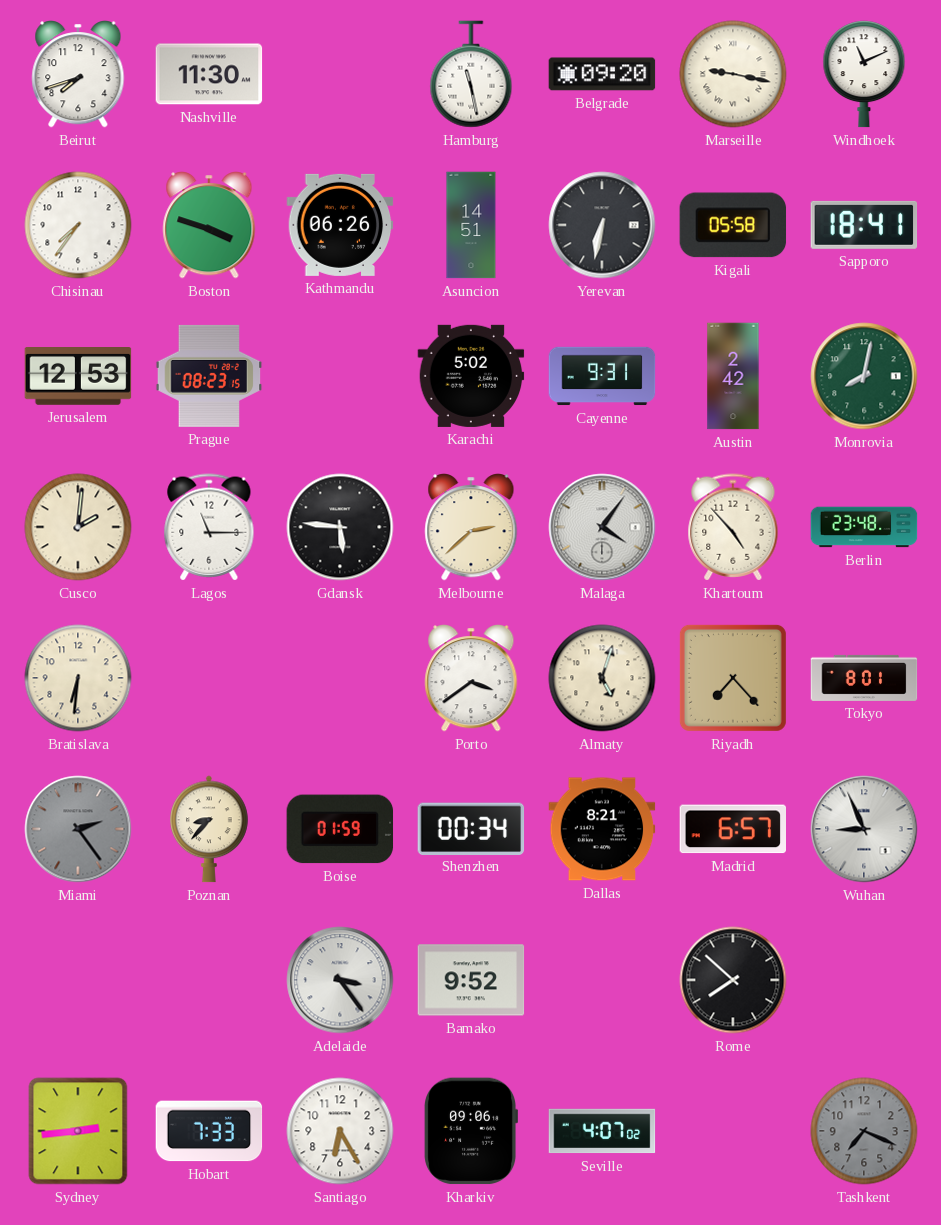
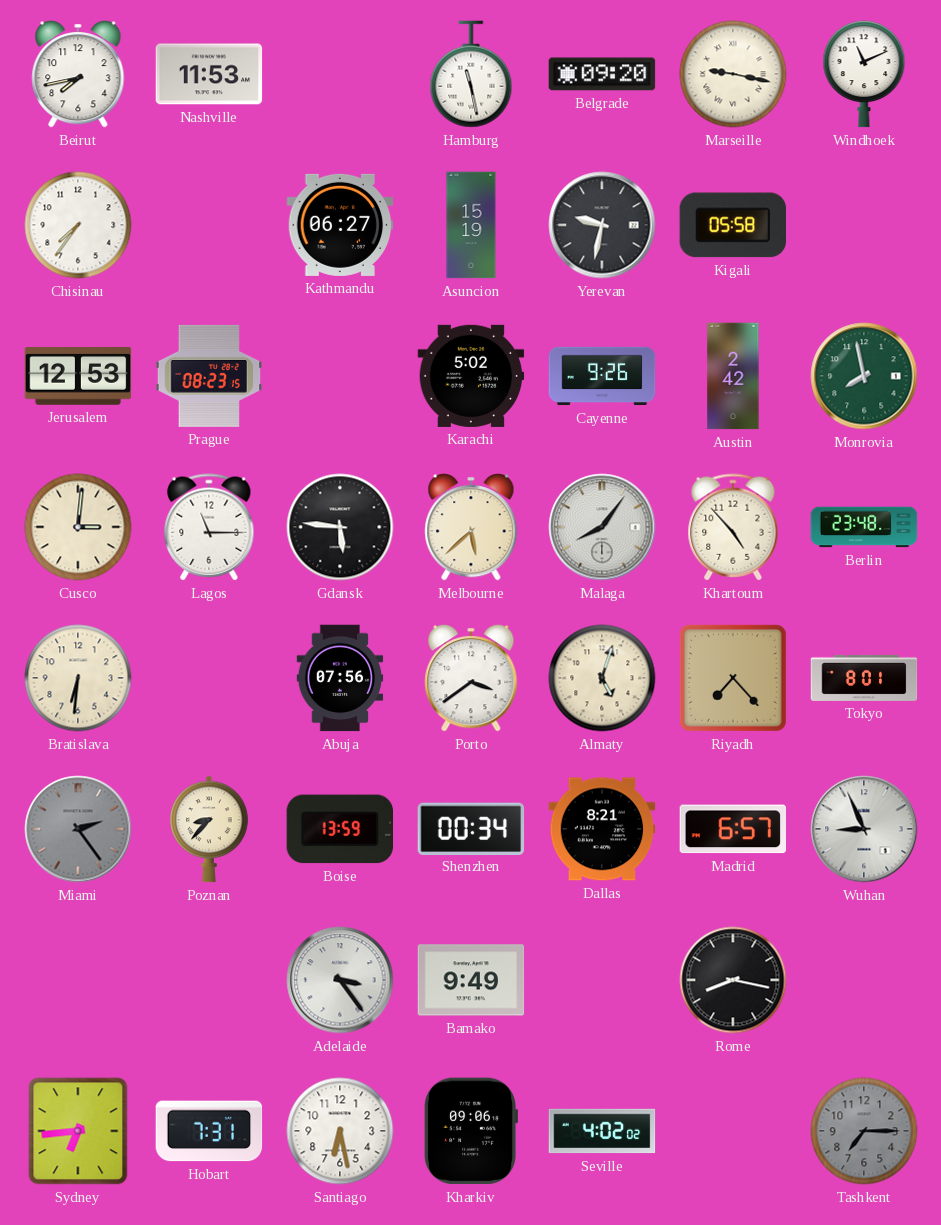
Beirut: 7:42 -> 7:43
Nashville: 11:30 -> 11:53
Boston: 3:48 -> none
Kathmandu: 06:26 -> 06:27
Asuncion: 14:51 -> 15:19
Yerevan: 6:32 -> 9:32
Sapporo: 18:41 -> none
Cayenne: 9:31 -> 9:26
Monrovia: 8:02 -> 7:58
Cusco: 2:01 -> 3:01
Melbourne: 2:38 -> 5:38
Malaga: 4:06 -> 8:06
Abuja: none -> 07:56
Boise: 01:59 -> 13:59
Bamako: 9:52 -> 9:49
Rome: 7:52 -> 8:17
Sydney: 2:44 -> 6:44
Hobart: 7:33 -> 7:31
Santiago: 6:25 -> 6:28
Seville: 4:07 -> 4:02
Tashkent: 7:19 -> 7:15
